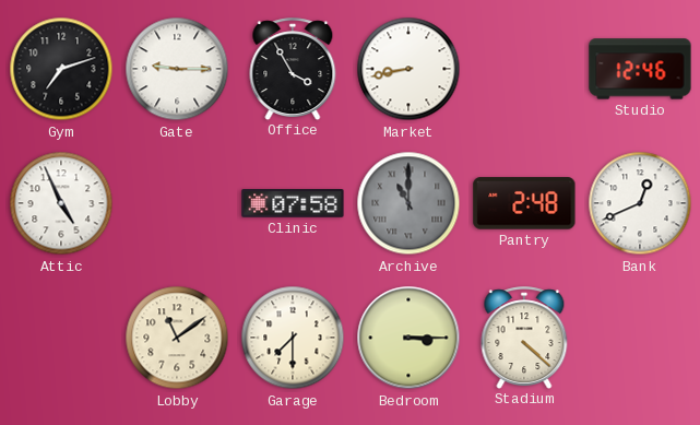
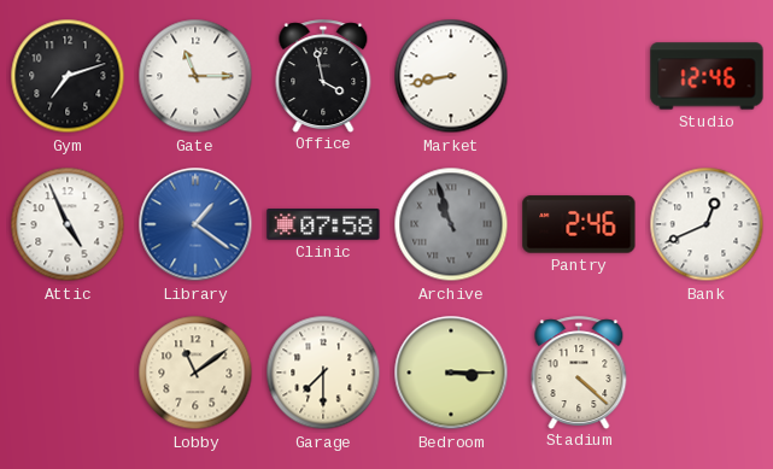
Gate: 9:15 -> 11:15
Office: 3:55 -> 3:58
Library: none -> 1:21
Archive: 11:00 -> 10:57
Pantry: 2:48 -> 2:46
